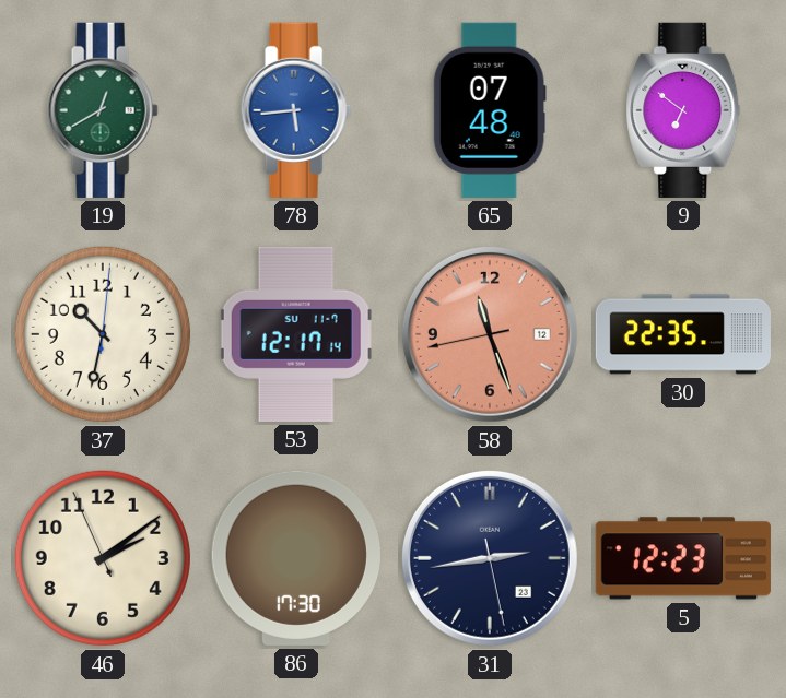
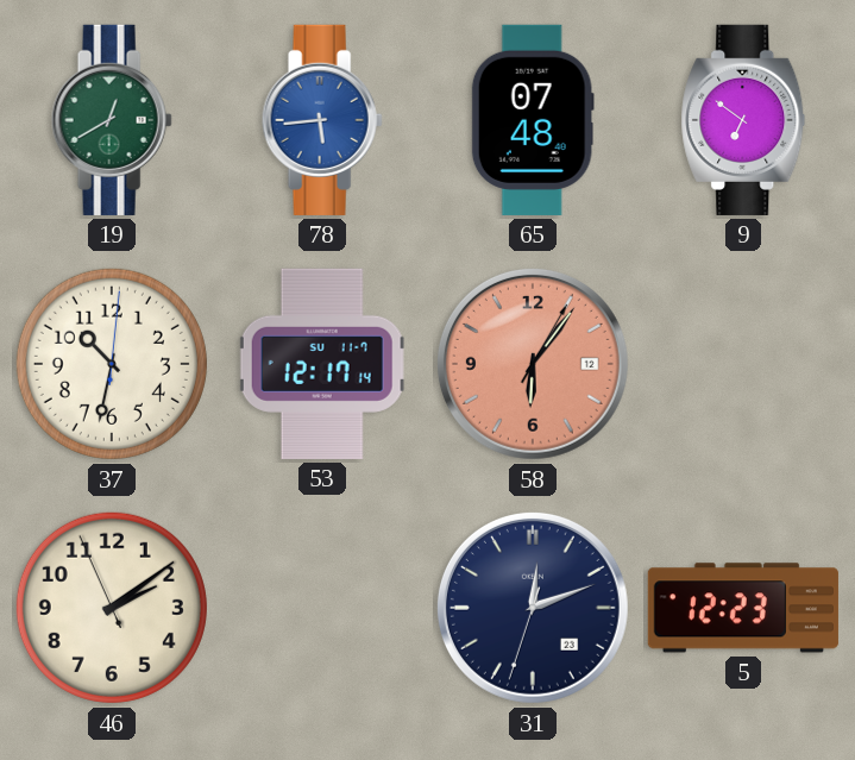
58: 11:26 -> 6:06
30: 22:35 -> none
86: 17:30 -> none
31: 2:43 -> 12:11
